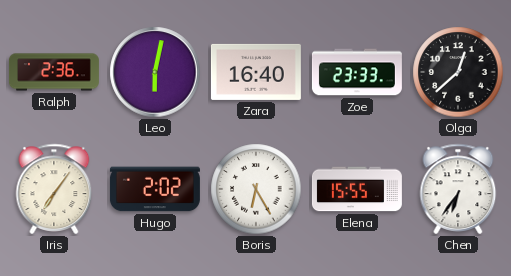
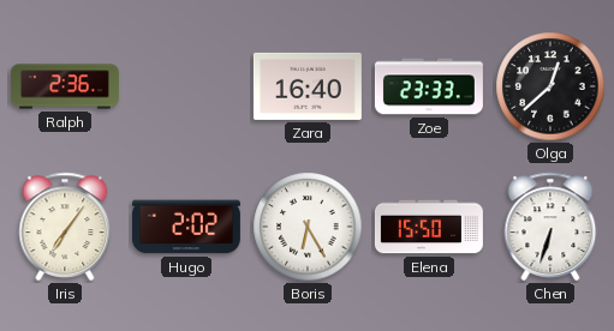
Leo: 6:02 -> none
Elena: 15:55 -> 15:50
Chen: 6:36 -> 6:33
